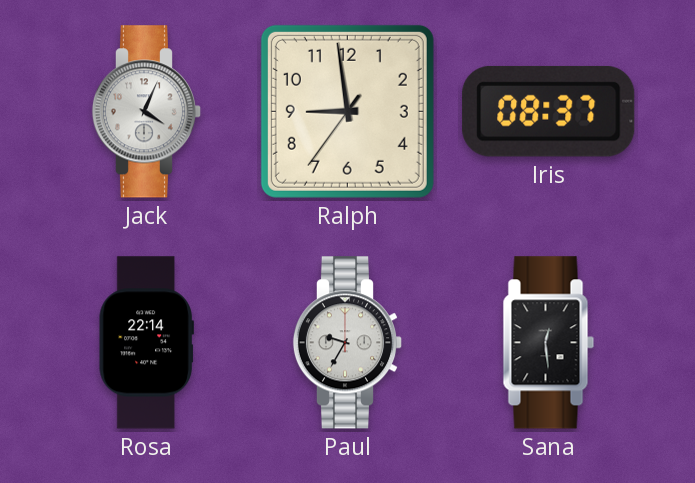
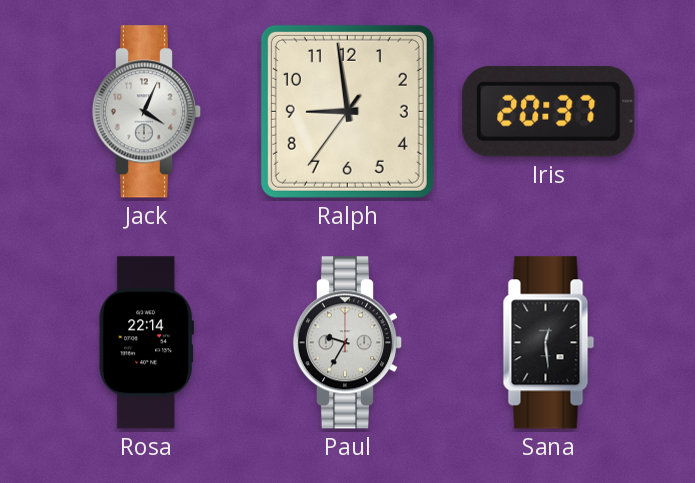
Iris: 08:37 -> 20:37
